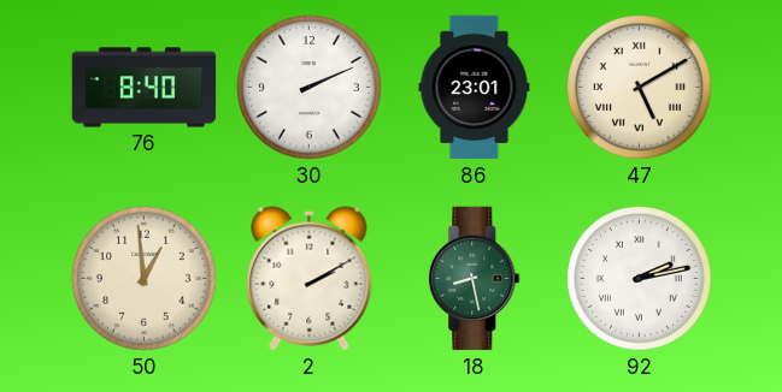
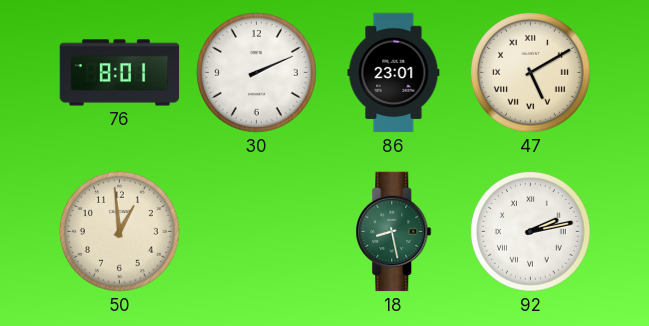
76: 8:40 -> 8:01
2: 2:10 -> none
